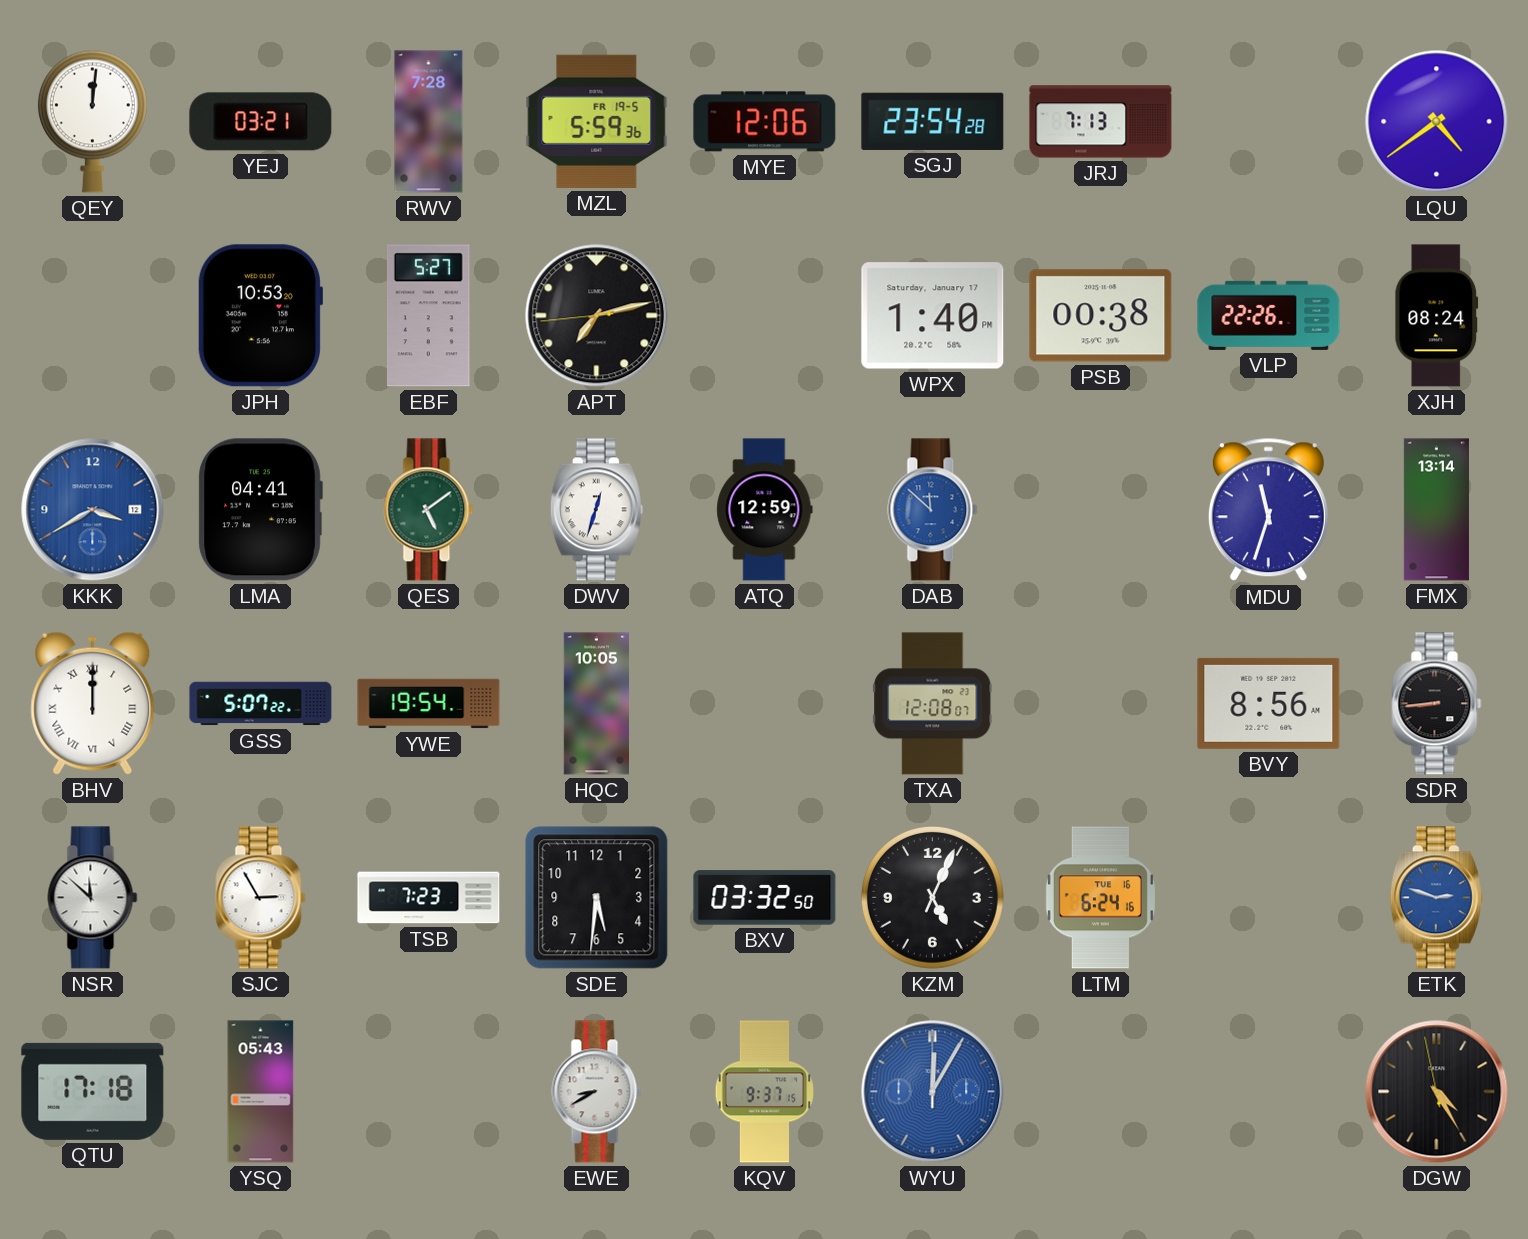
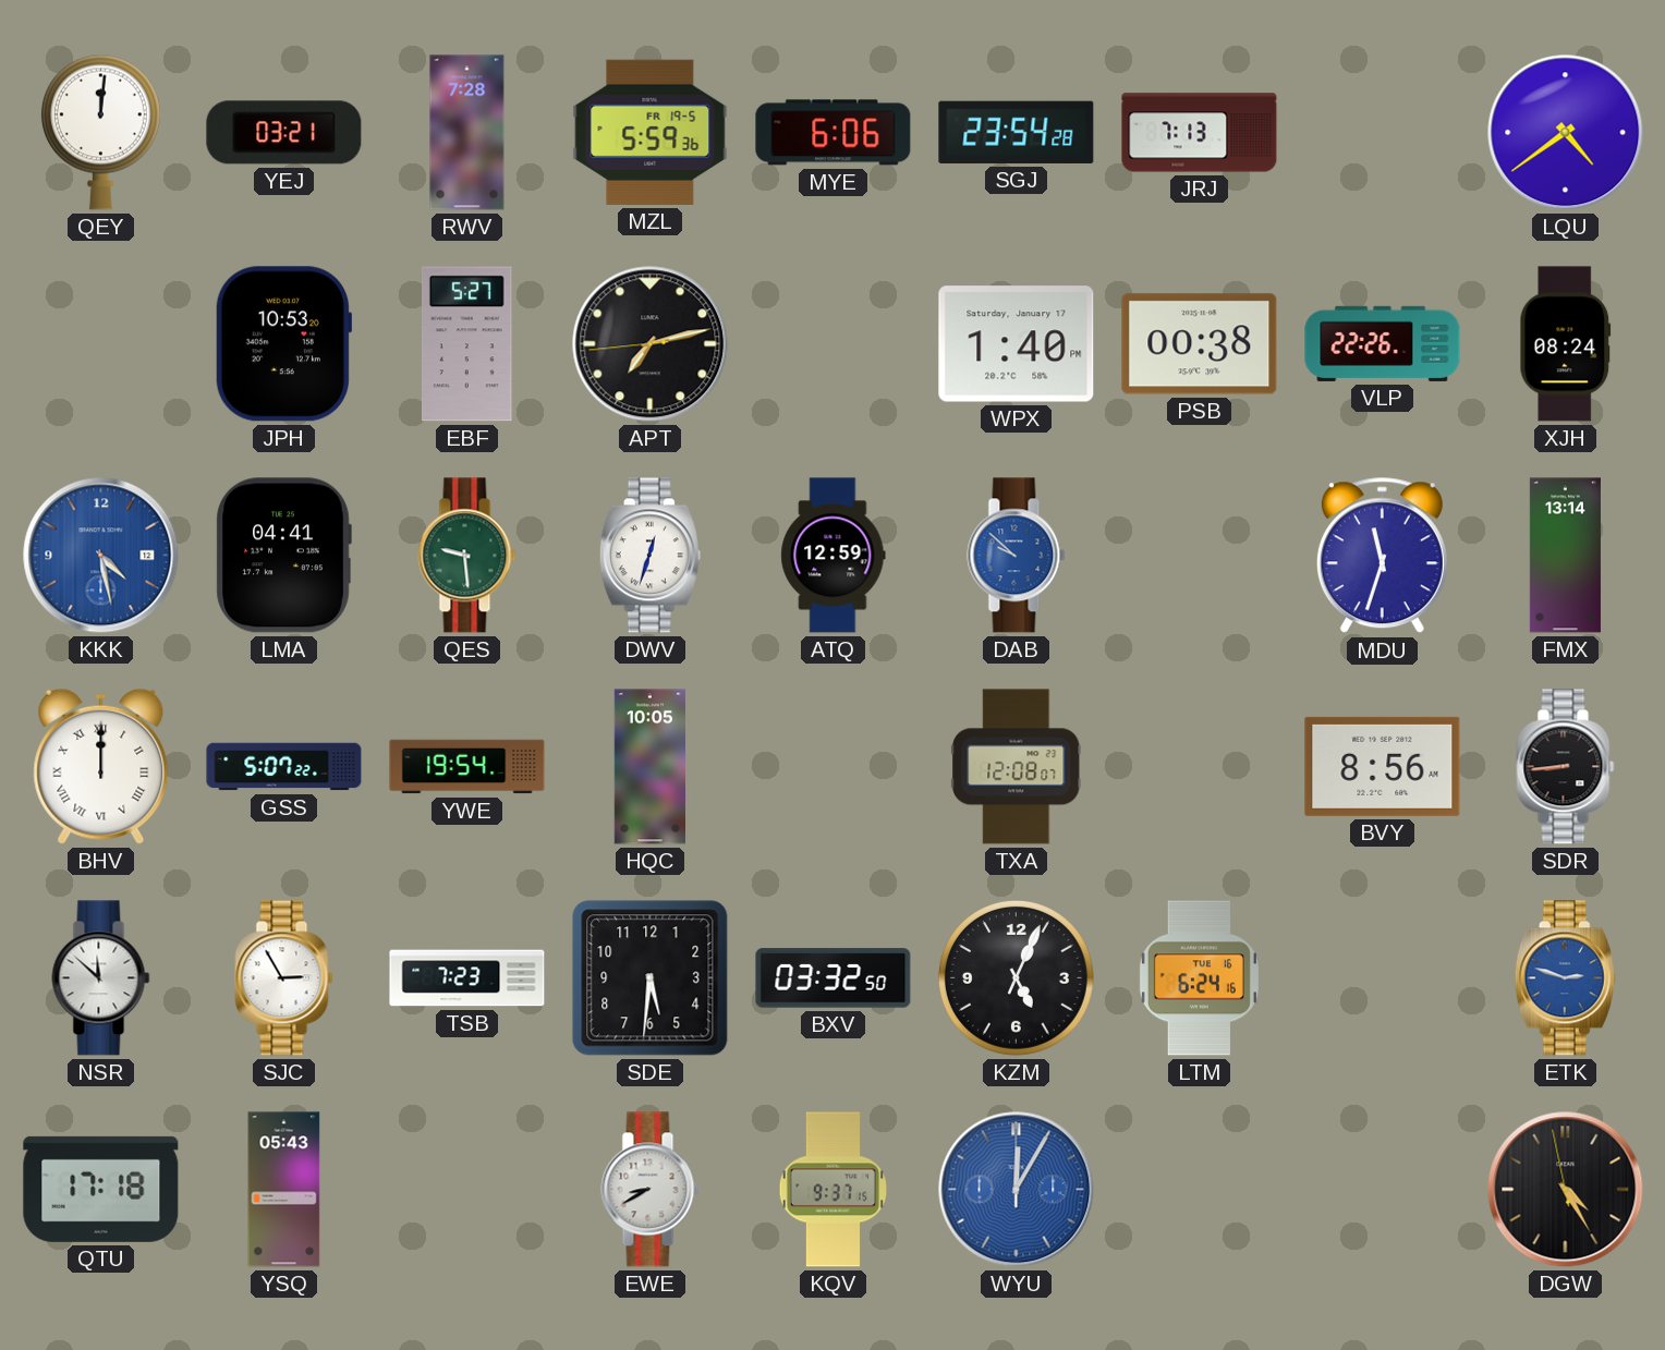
MYE: 12:06 -> 6:06
KKK: 3:40 -> 4:28
QES: 5:09 -> 9:29
DAB: 11:52 -> 9:52
